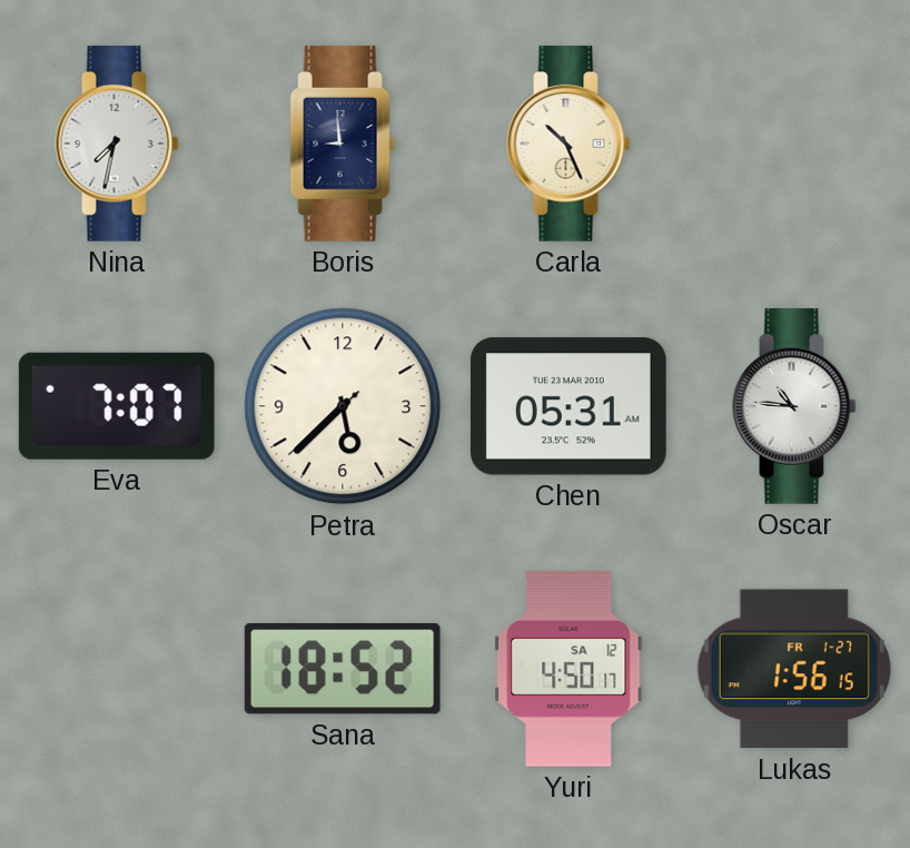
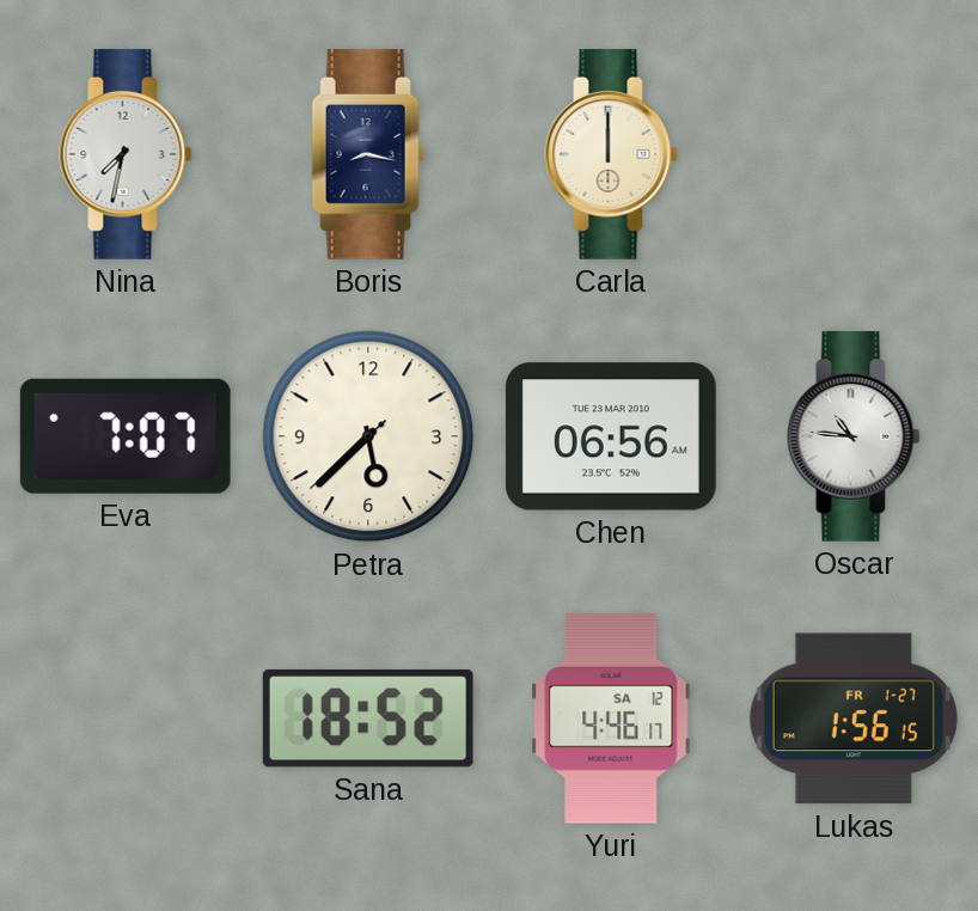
Boris: 8:59 -> 8:17
Carla: 10:26 -> 12:00
Chen: 05:31 -> 06:56
Yuri: 4:50 -> 4:46
